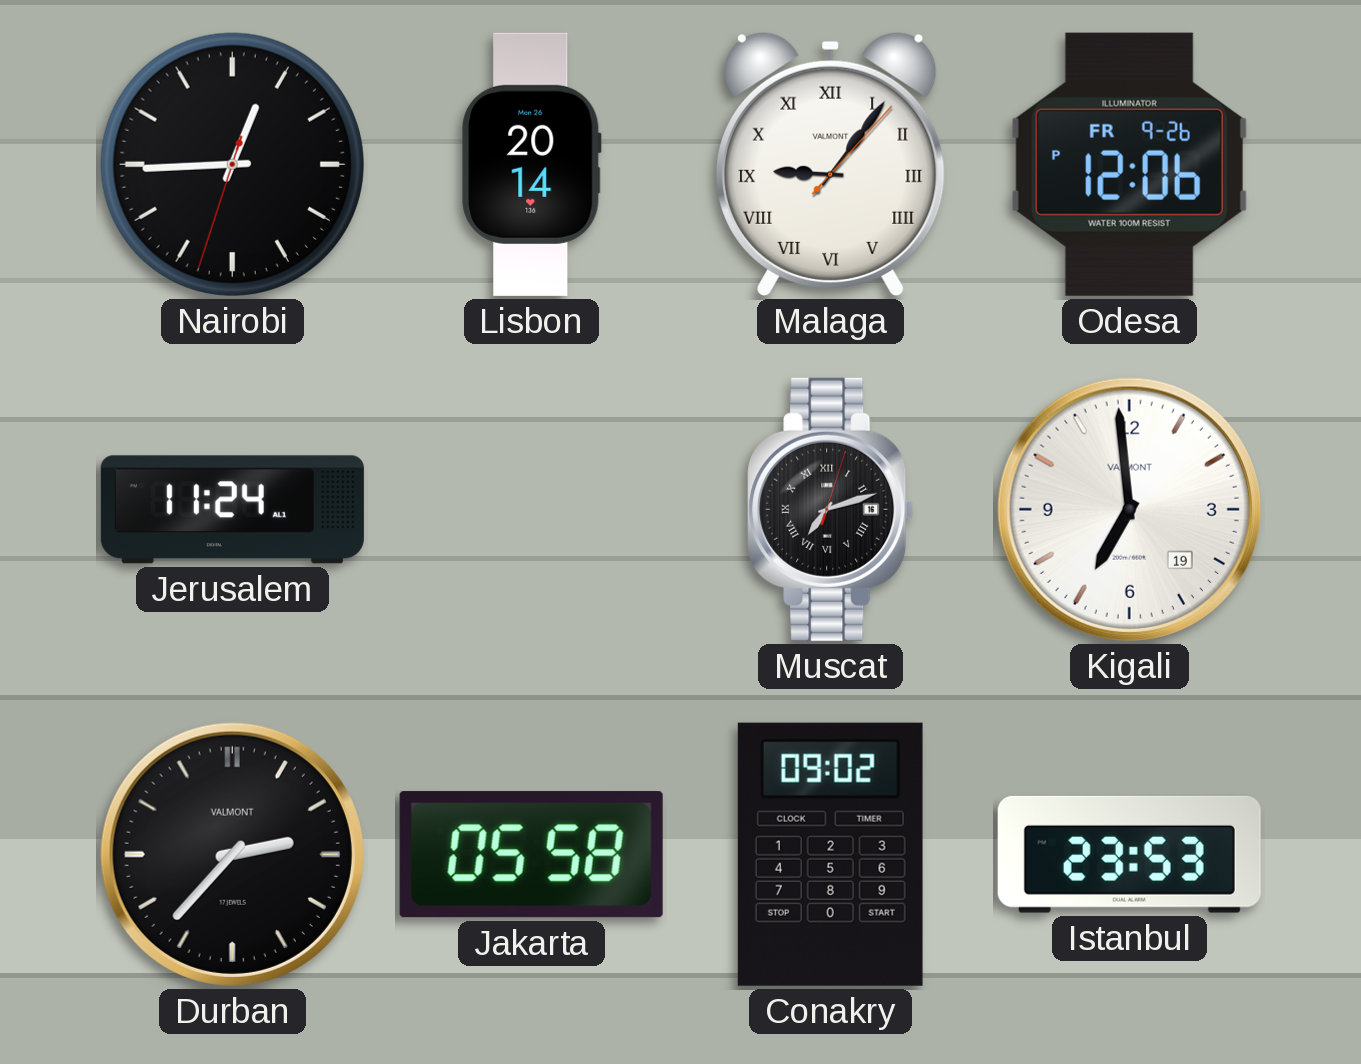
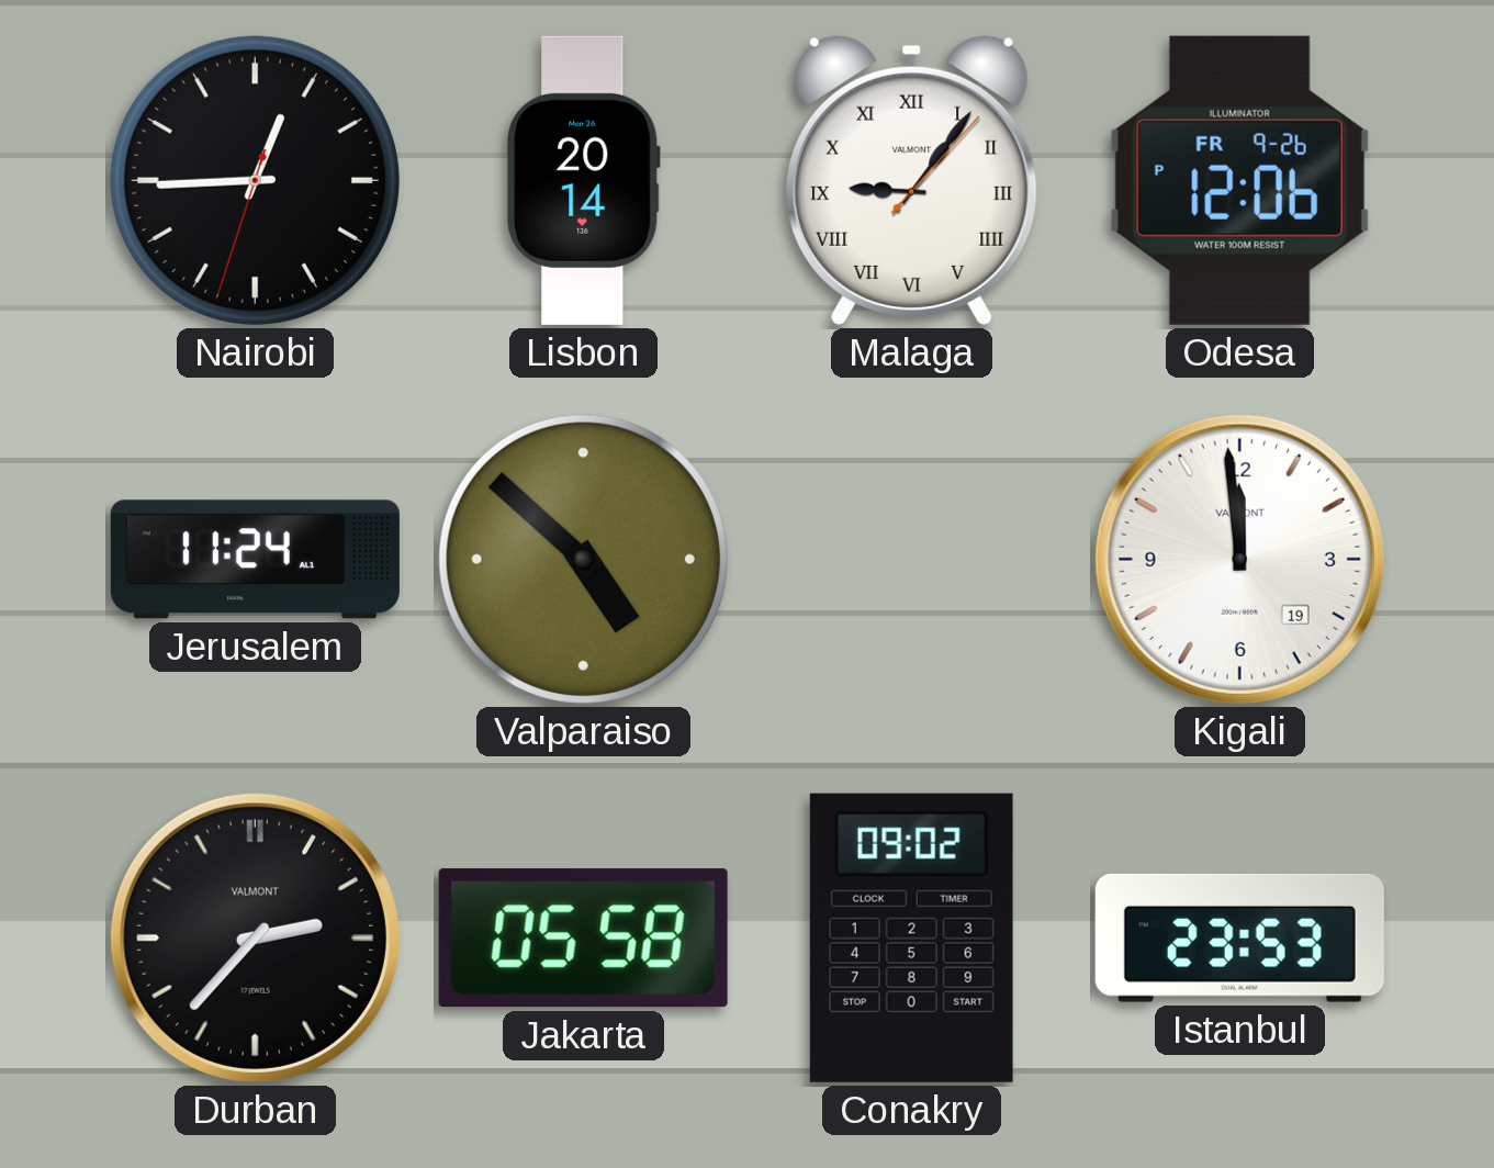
Valparaiso: none -> 4:52
Muscat: 7:12 -> none
Kigali: 6:59 -> 11:59
